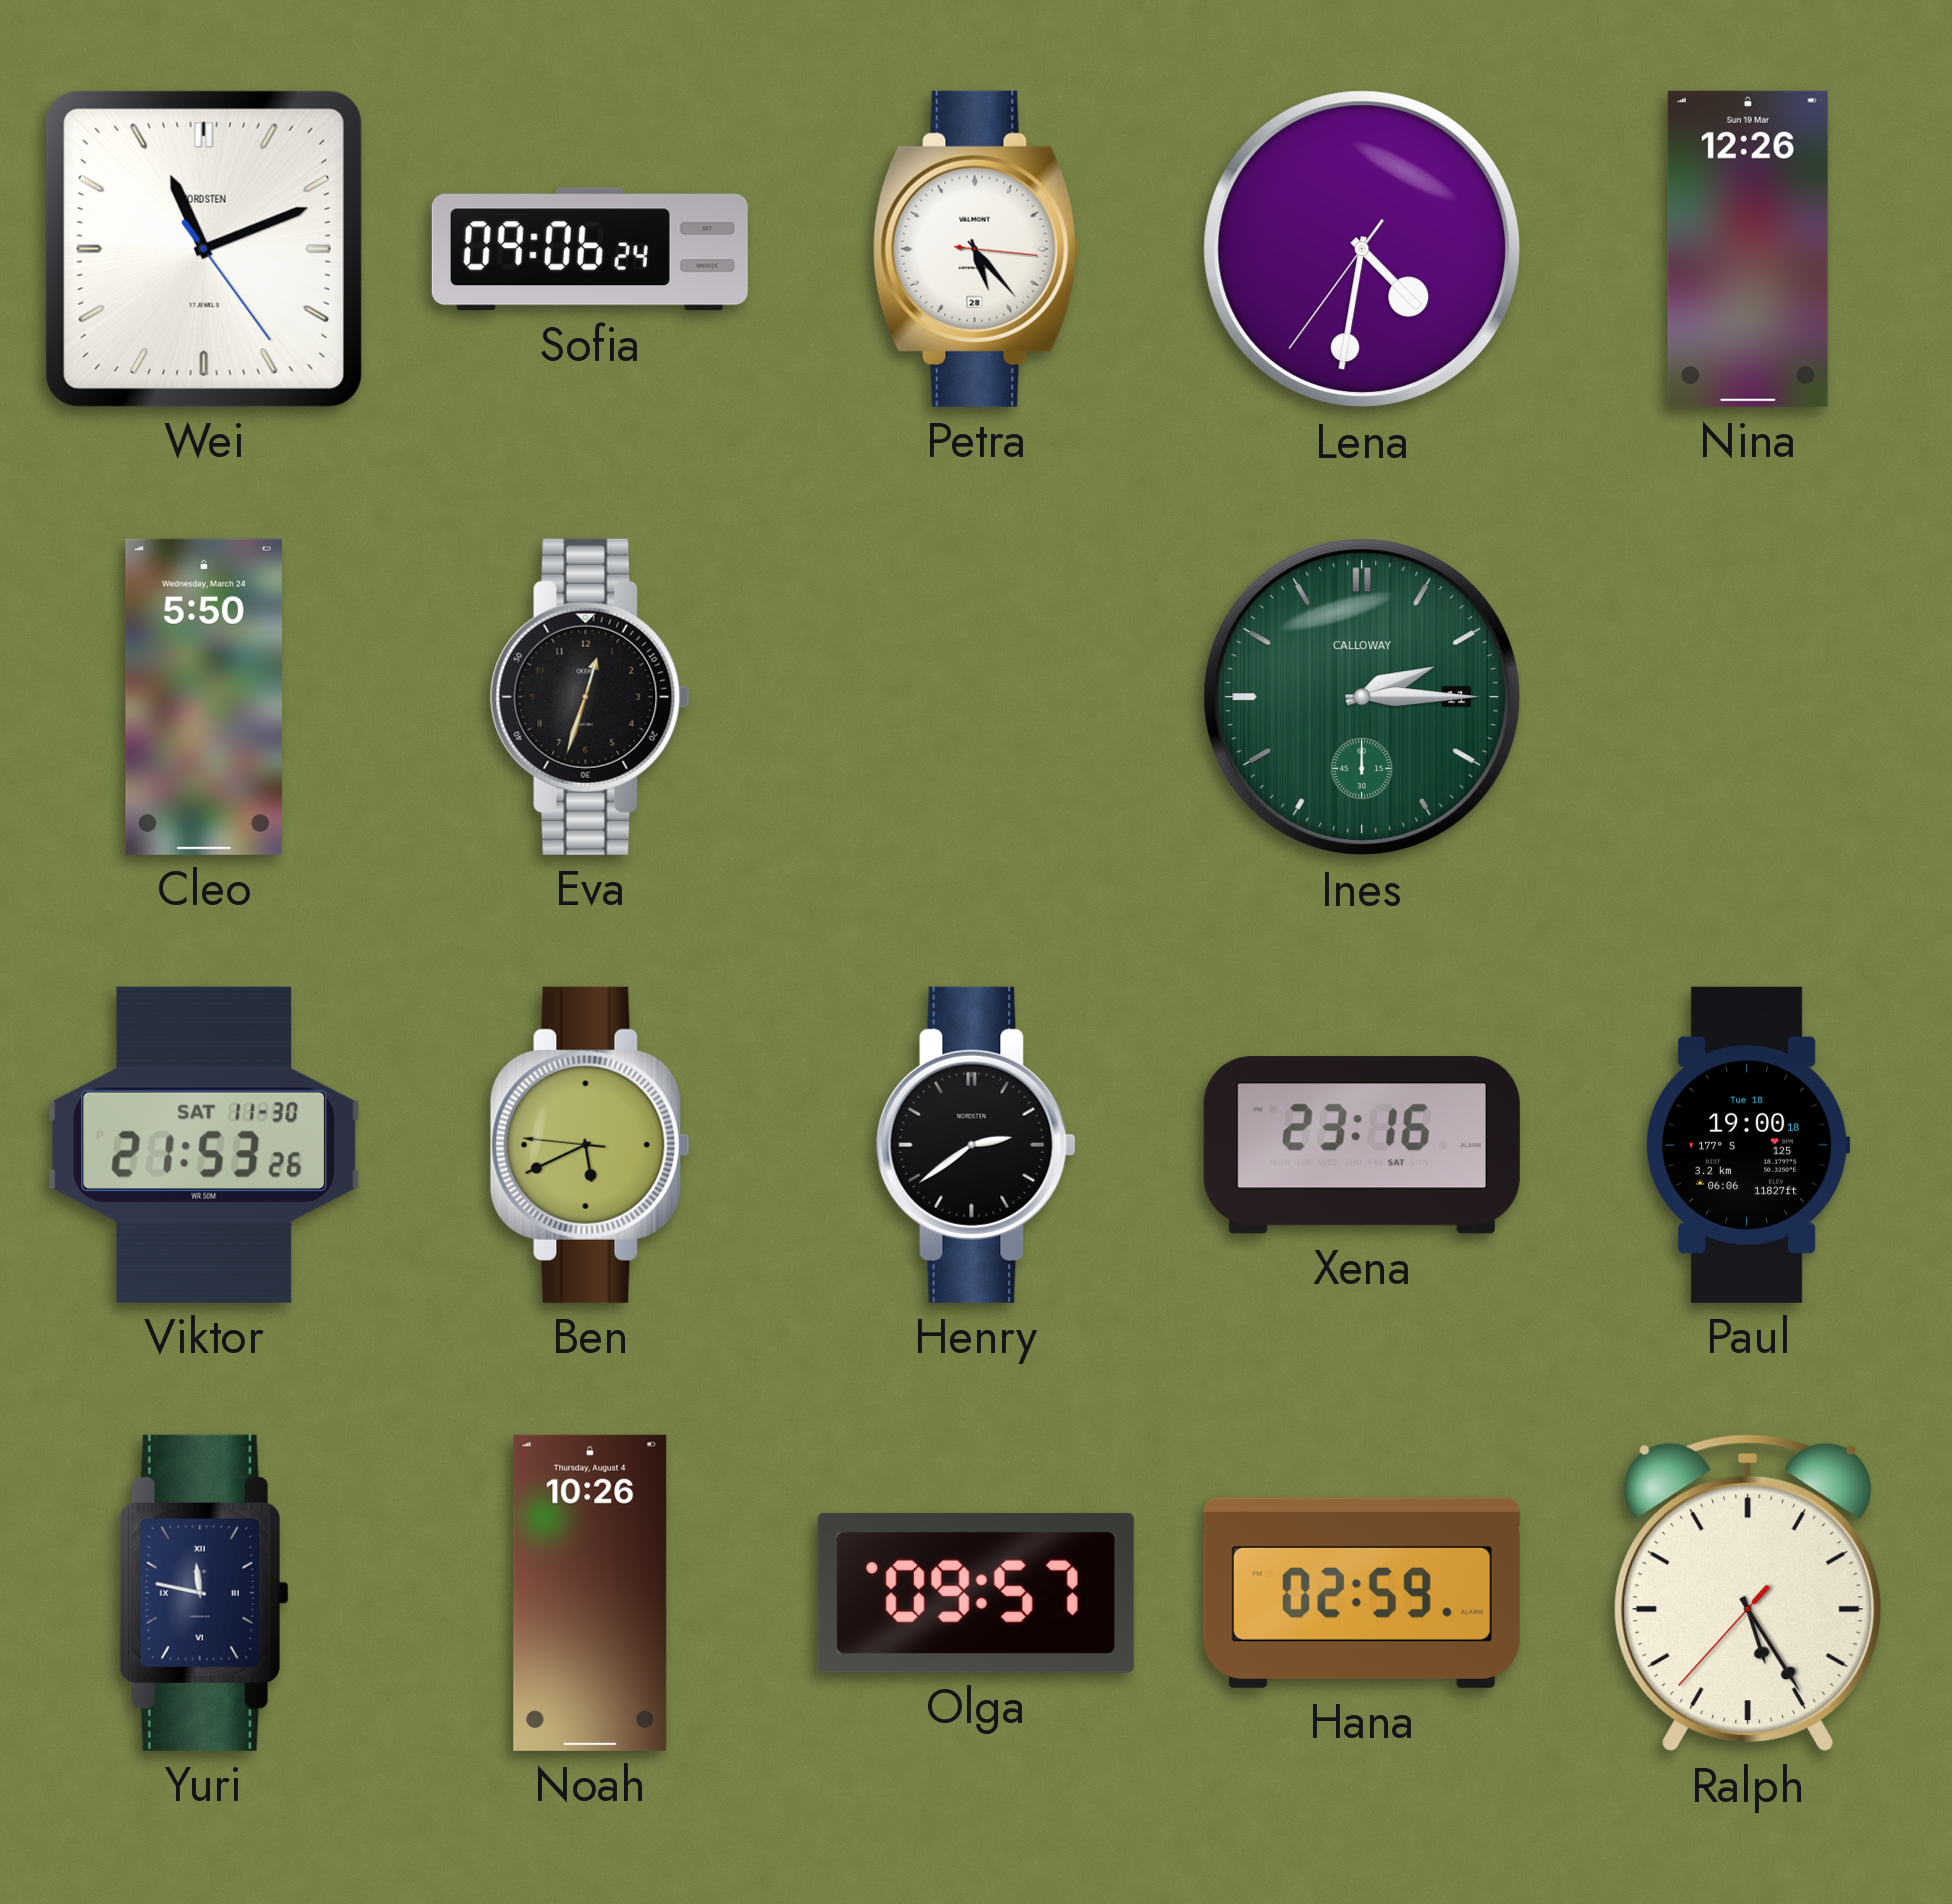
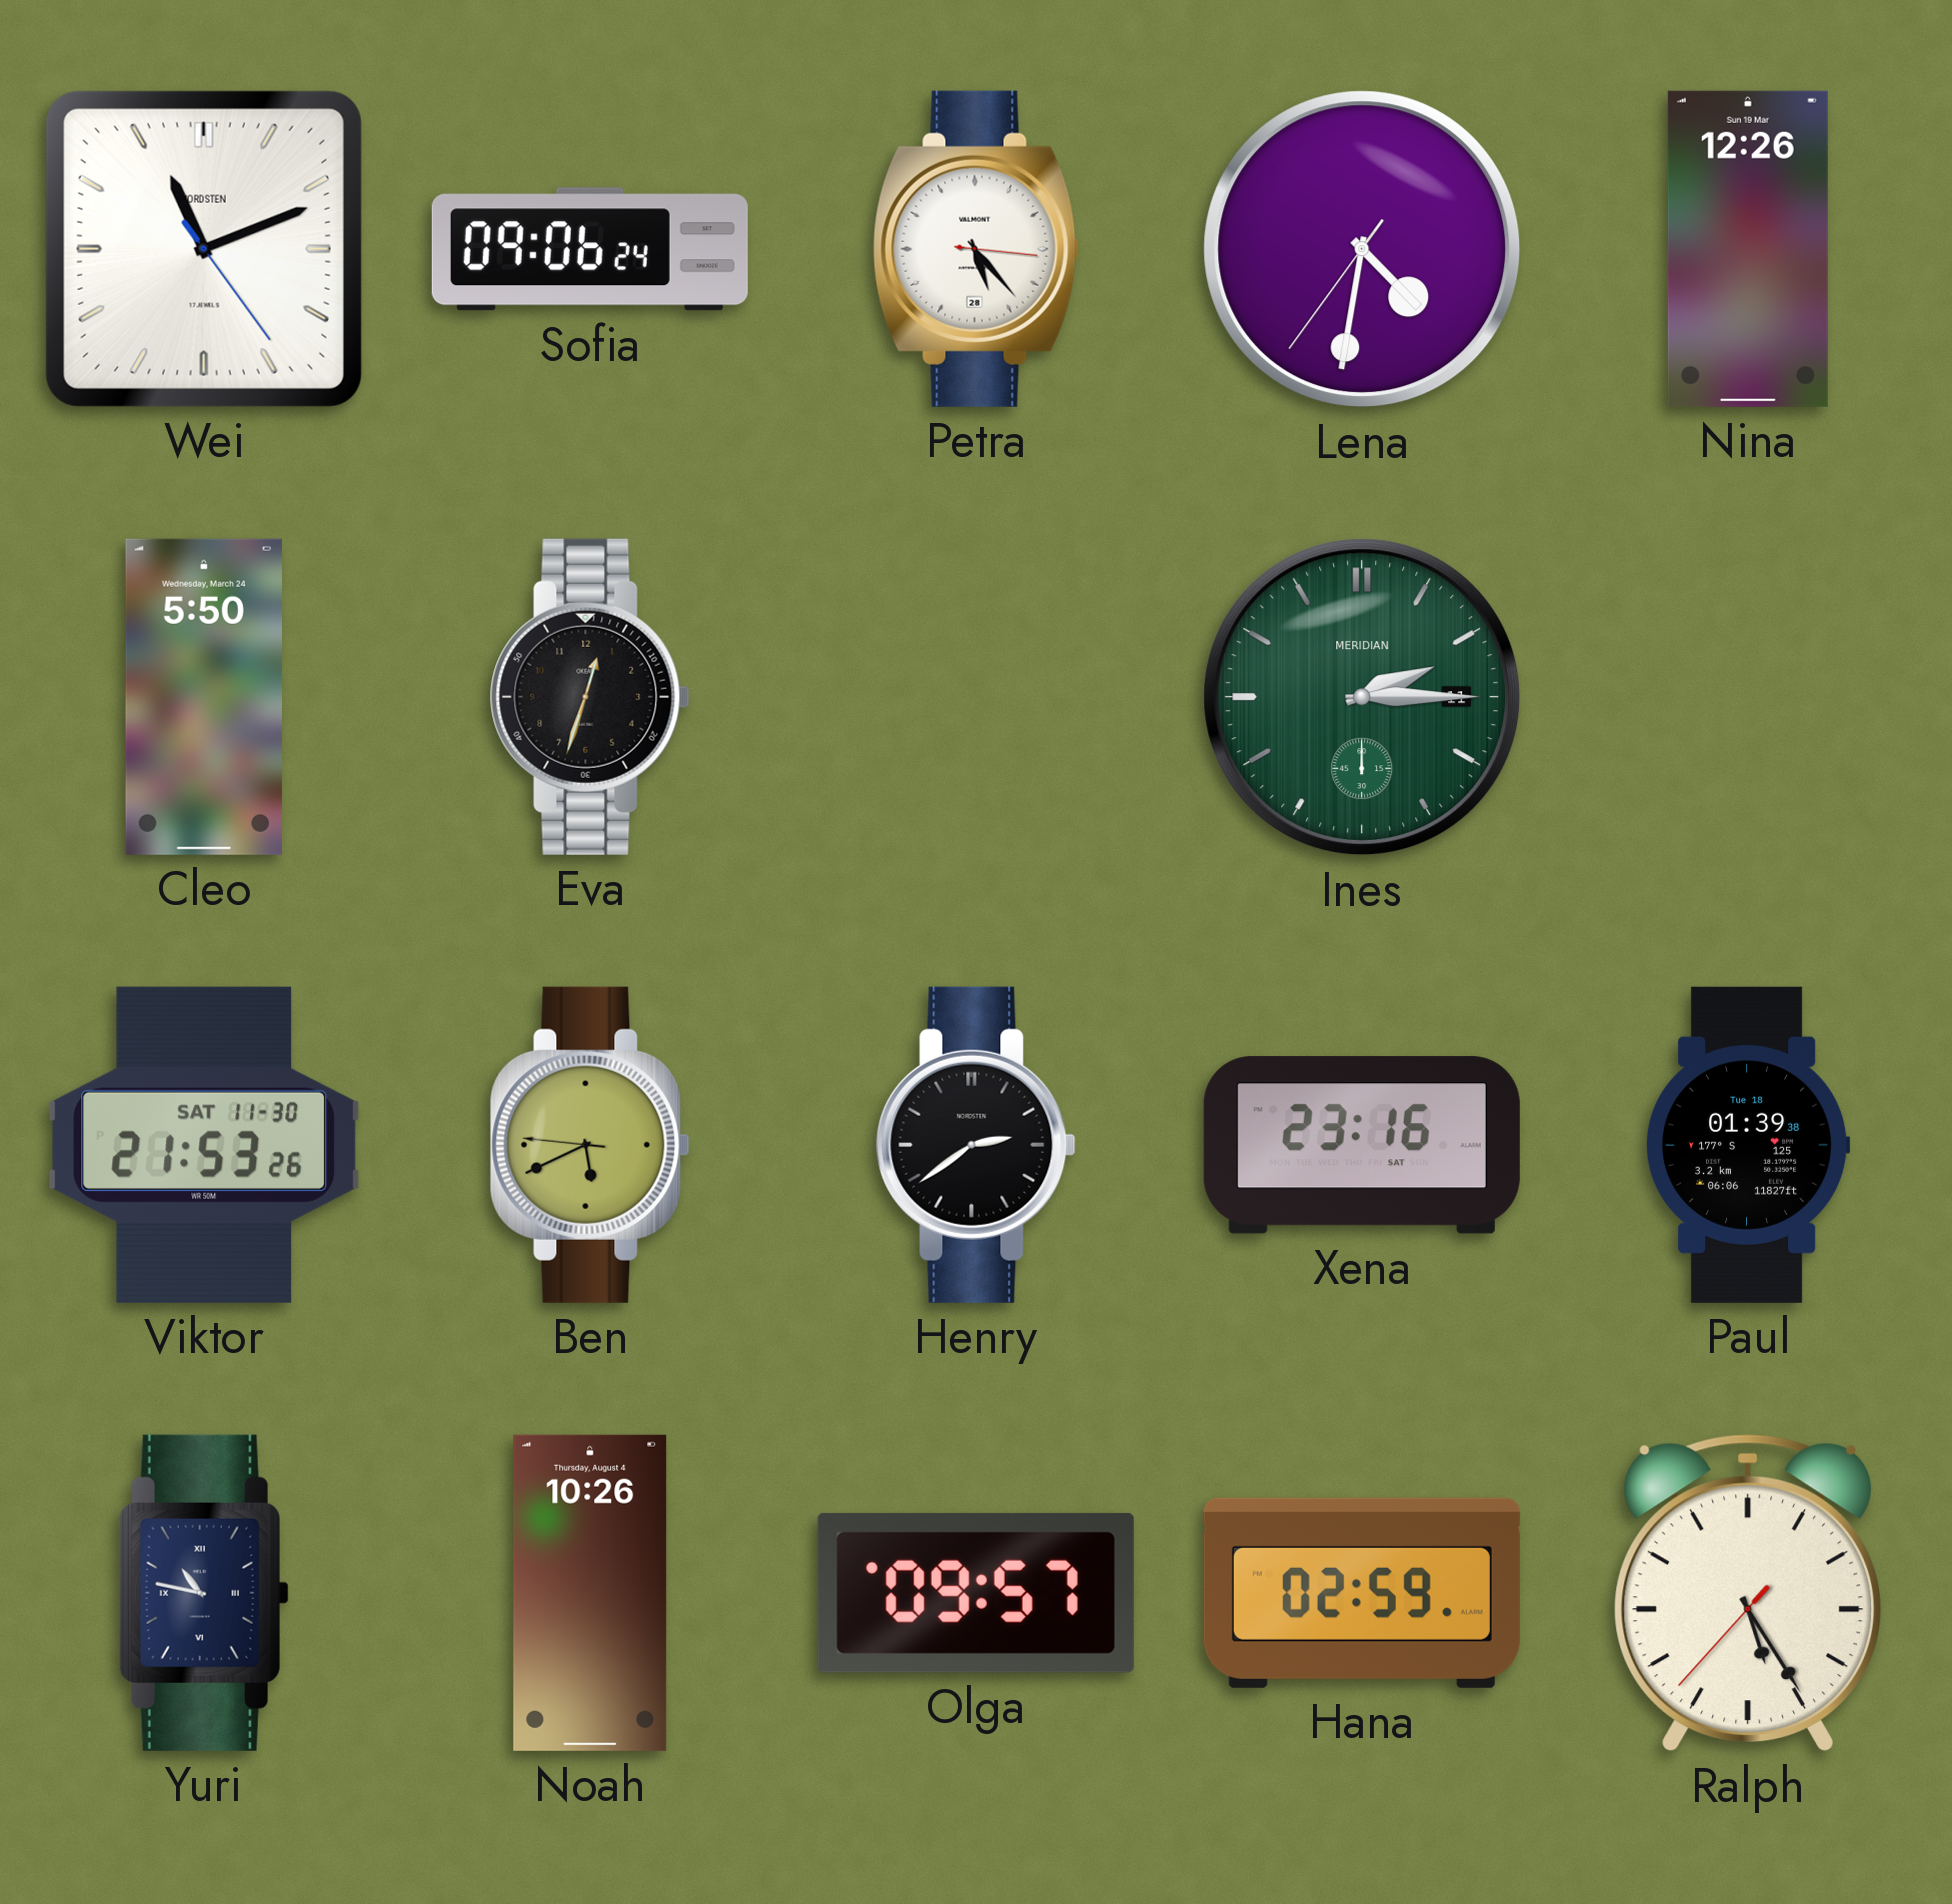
Ines brand: CALLOWAY -> MERIDIAN
Paul: 19:00 -> 01:39
Yuri: 11:47 -> 10:47
